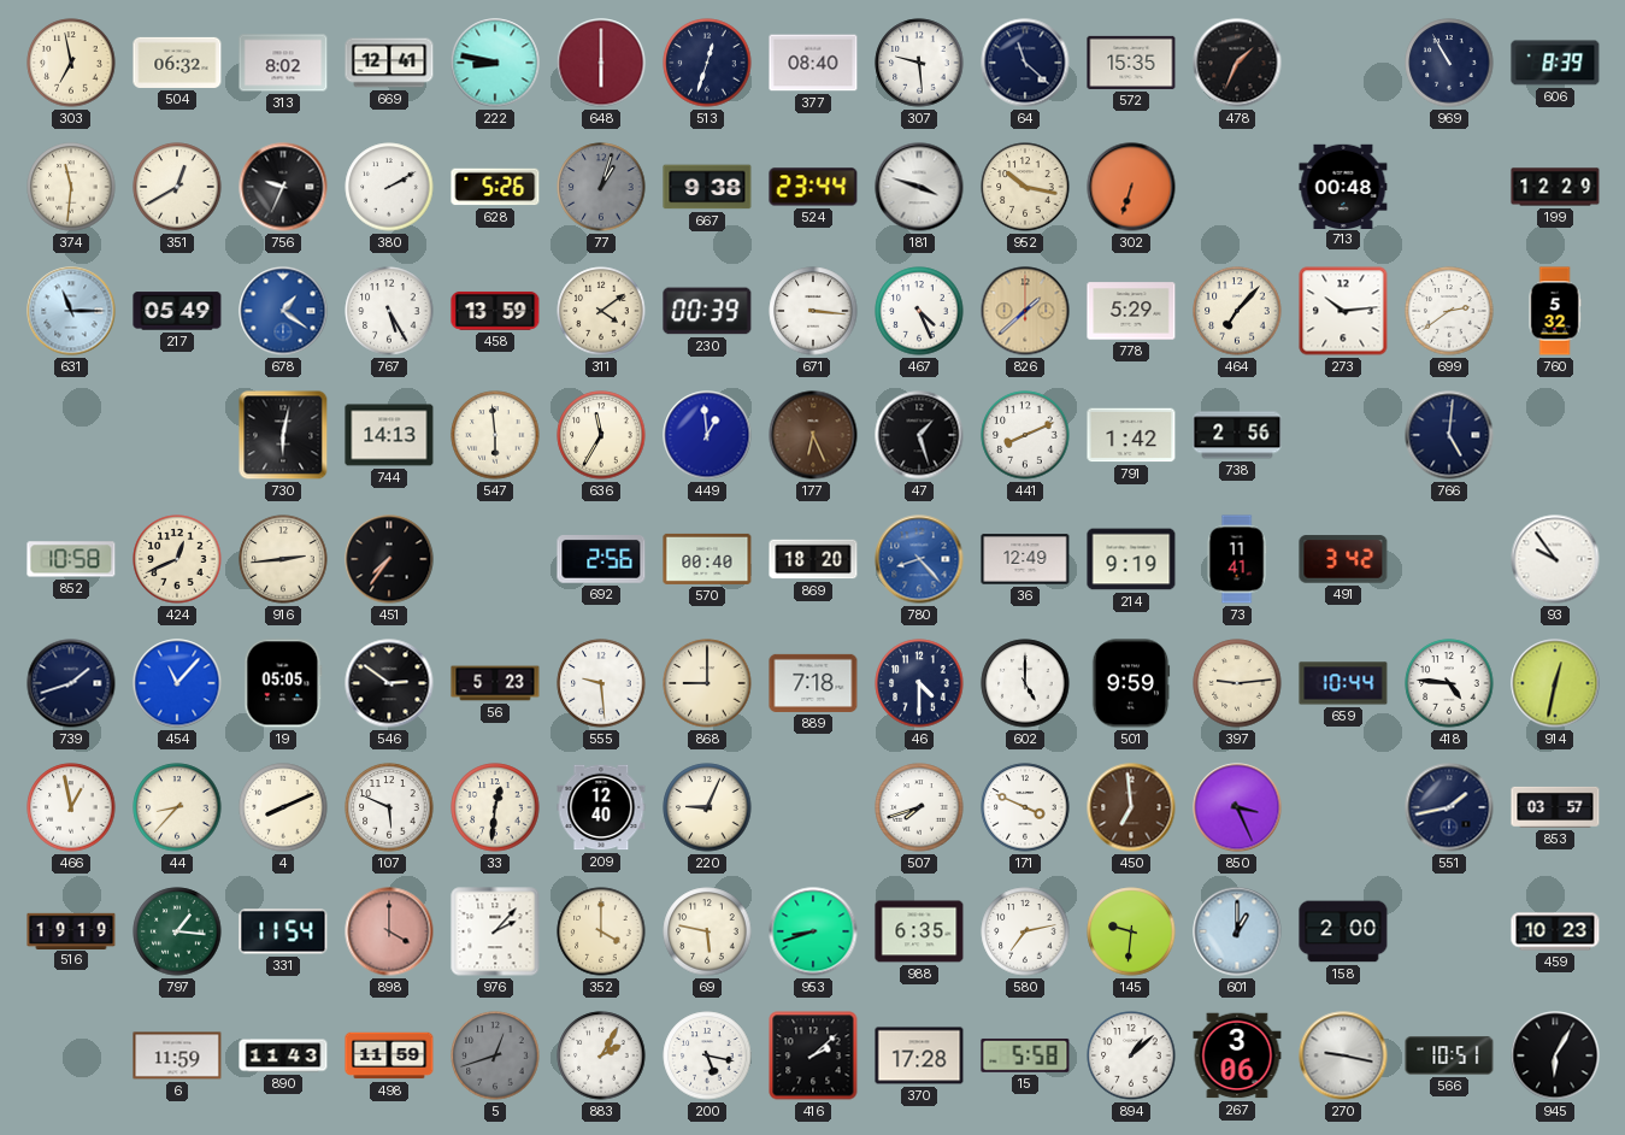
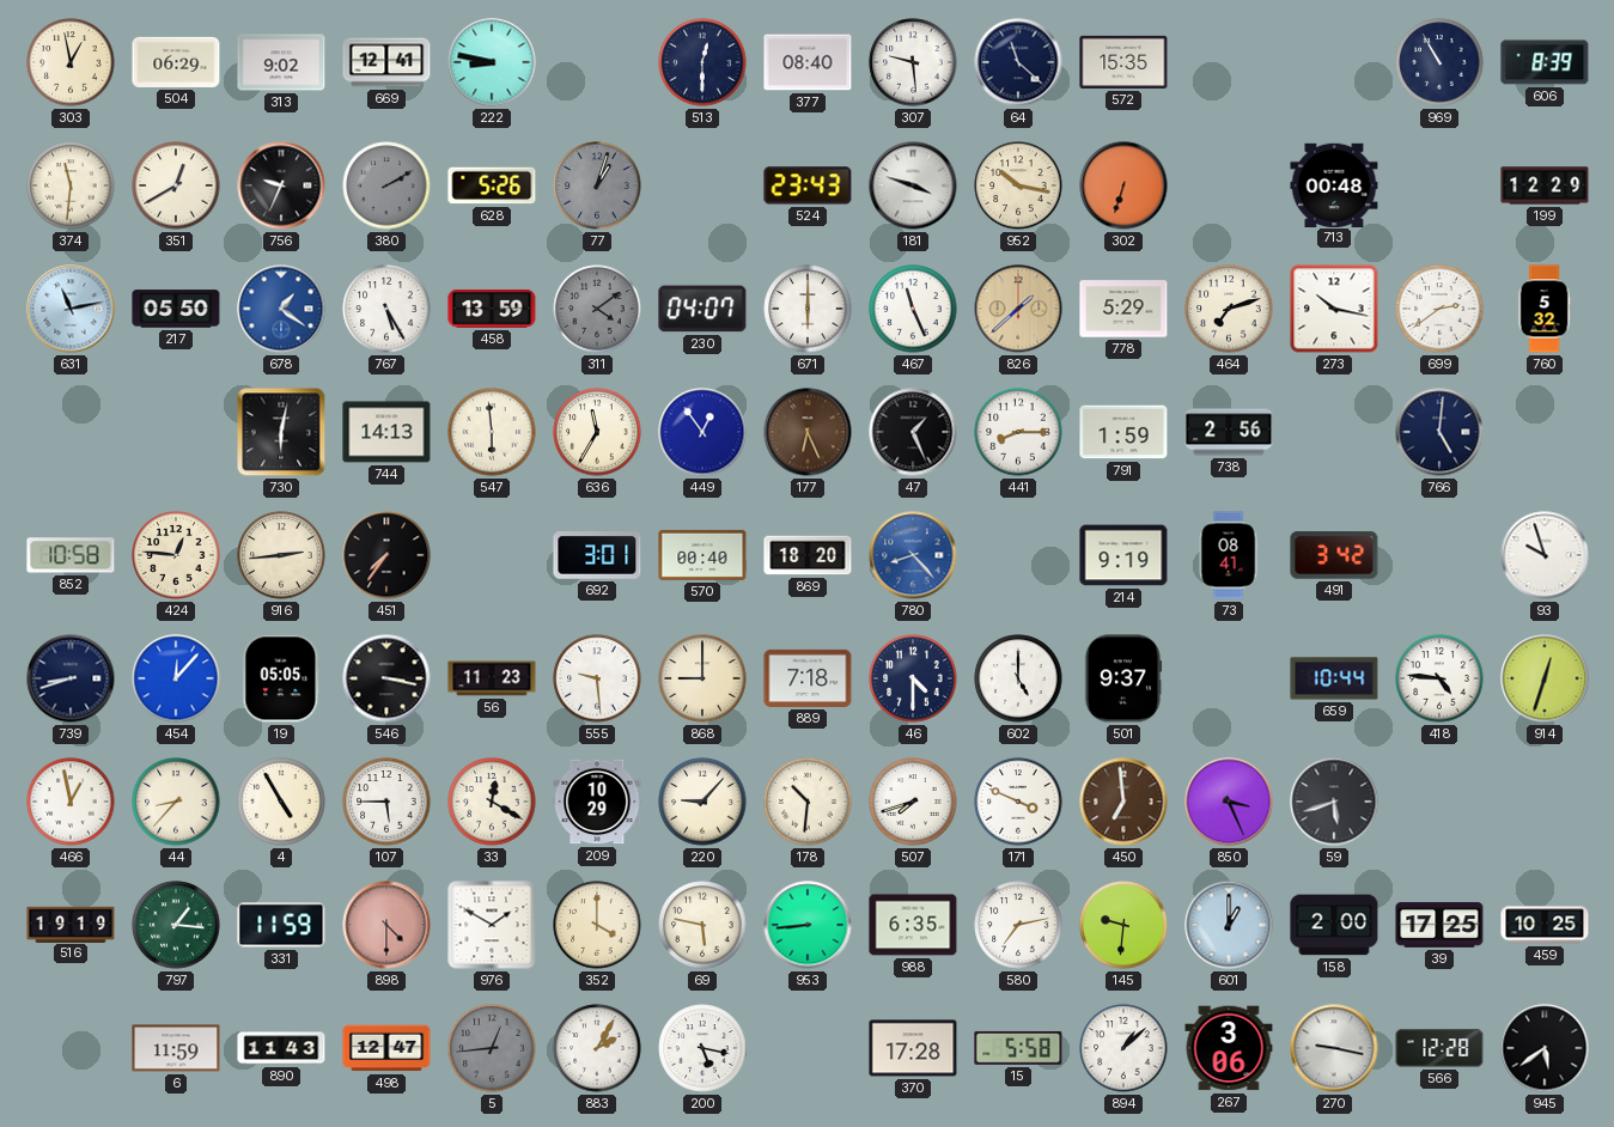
303: 6:58 -> 12:58
504: 06:32 -> 06:29
313: 8:02 -> 9:02
648: 6:00 -> none
513: 12:33 -> 12:30
478: 1:34 -> none
380 dial: white -> grey
667: 9:38 -> none
524: 23:44 -> 23:43
631: 11:15 -> 11:13
217: 05:49 -> 05:50
311 dial: cream -> grey
230: 00:39 -> 04:07
671: 3:16 -> 6:00
467: 4:26 -> 11:26
464: 7:07 -> 7:12
273: 10:14 -> 10:17
449: 12:59 -> 12:54
47: 1:27 -> 1:26
441: 8:11 -> 8:15
791: 1:42 -> 1:59
424: 12:41 -> 12:46
692: 2:56 -> 3:01
36: 12:49 -> none
73: 11:41 -> 08:41
93: 9:54 -> 9:57
739: 1:42 -> 8:42
454: 11:07 -> 12:07
546: 2:51 -> 3:17
56: 5:23 -> 11:23
501: 9:59 -> 9:37
397: 9:14 -> none
914: 12:32 -> 12:33
4: 8:11 -> 4:55
107: 5:49 -> 5:45
33: 12:31 -> 12:20
209: 12:40 -> 10:29
220: 9:04 -> 9:07
178: none -> 10:31
59: none -> 5:42
551: 1:43 -> none
853: 03:57 -> none
331: 11:54 -> 11:59
898: 4:00 -> 4:30
976: 2:07 -> 1:50
953: 8:42 -> 8:44
39: none -> 17:25
459: 10:23 -> 10:25
498: 11:59 -> 12:47
5: 12:42 -> 12:44
416: 2:08 -> none
566: 10:51 -> 12:28
945: 6:05 -> 5:39
